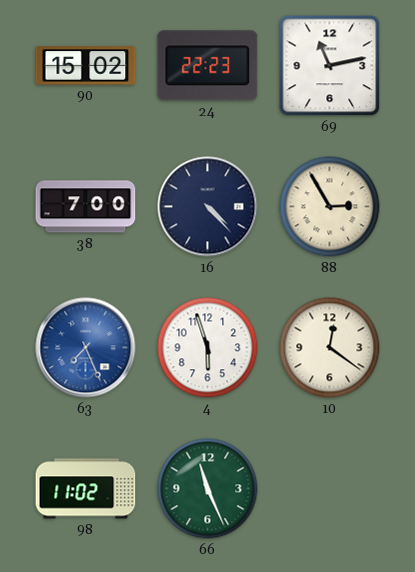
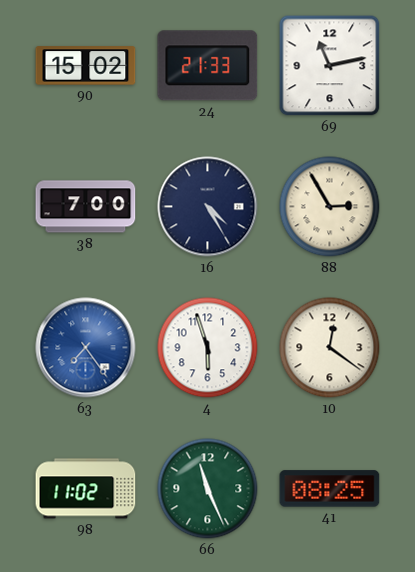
24: 22:23 -> 21:33
16: 4:23 -> 4:25
63: 7:26 -> 7:24
41: none -> 08:25
